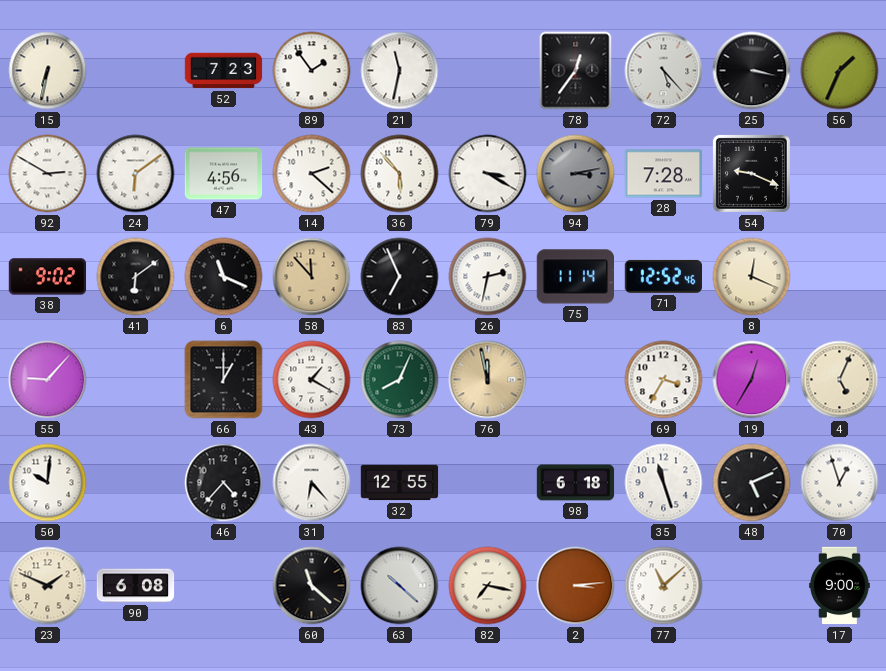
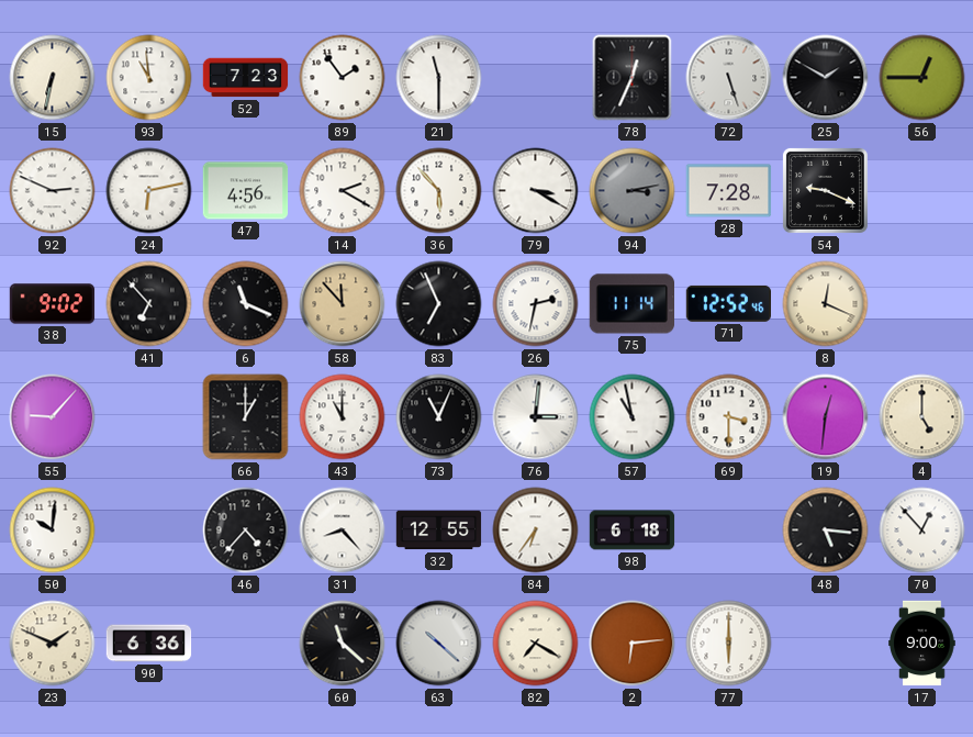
93: none -> 10:59
21: 11:32 -> 11:30
78: 12:36 -> 12:34
72: 5:23 -> 5:27
25: 3:17 -> 1:50
56: 1:34 -> 12:45
92: 2:50 -> 2:49
24: 6:09 -> 6:13
14: 2:22 -> 2:20
41: 6:09 -> 6:53
43: 1:20 -> 11:00
73: 8:04 -> 11:04
73 dial: green -> black
76: 11:58 -> 3:01
76 dial: champagne -> white
57: none -> 10:58
69: 3:35 -> 3:30
19: 12:35 -> 12:31
4: 5:04 -> 5:00
31: 6:23 -> 8:23
84: none -> 6:36
35: 11:27 -> none
48: 5:11 -> 5:16
70: 12:57 -> 12:53
90: 6:08 -> 6:36
82: 7:17 -> 7:20
2: 3:14 -> 6:14
77: 11:08 -> 6:00
